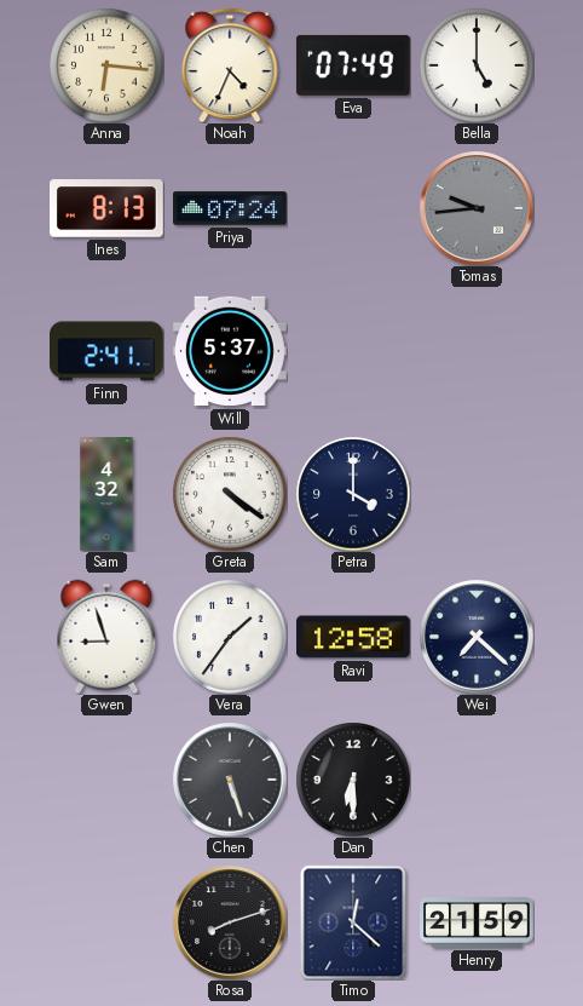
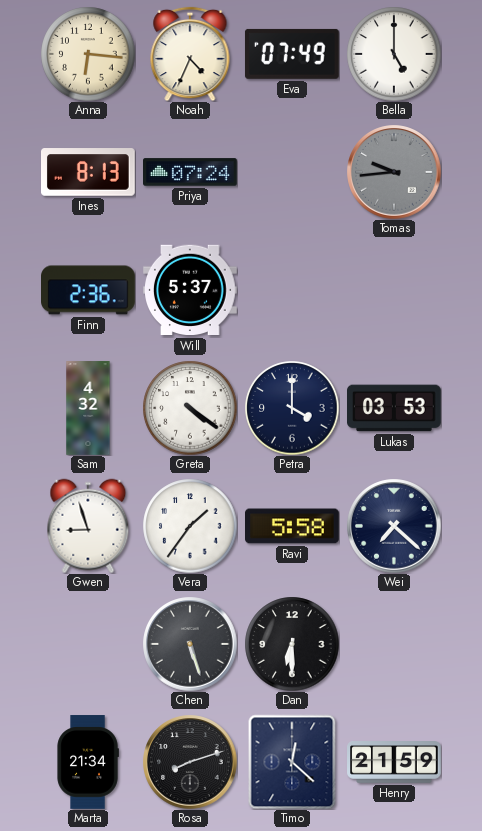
Finn: 2:41 -> 2:36
Lukas: none -> 03:53
Ravi: 12:58 -> 5:58
Marta: none -> 21:34
